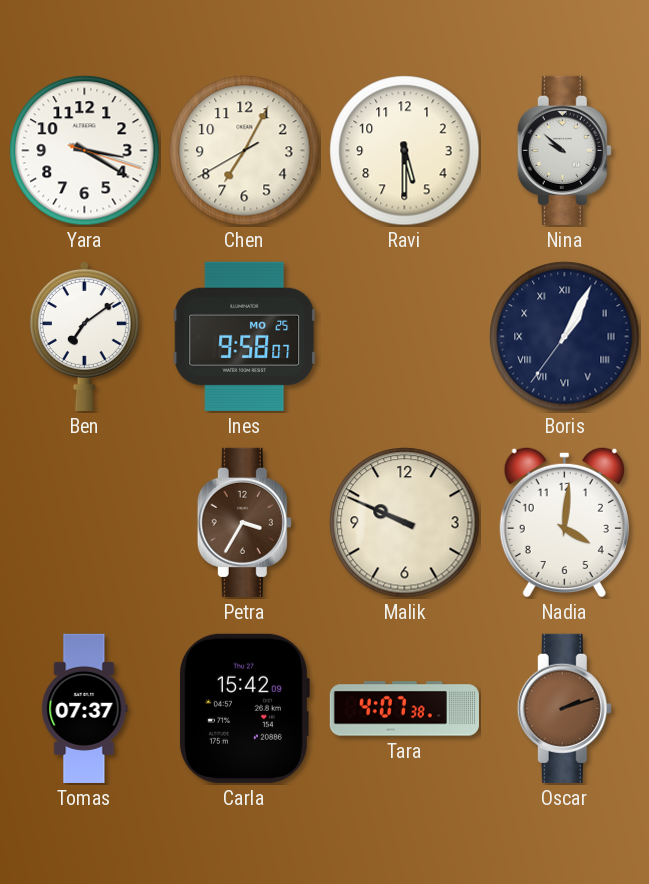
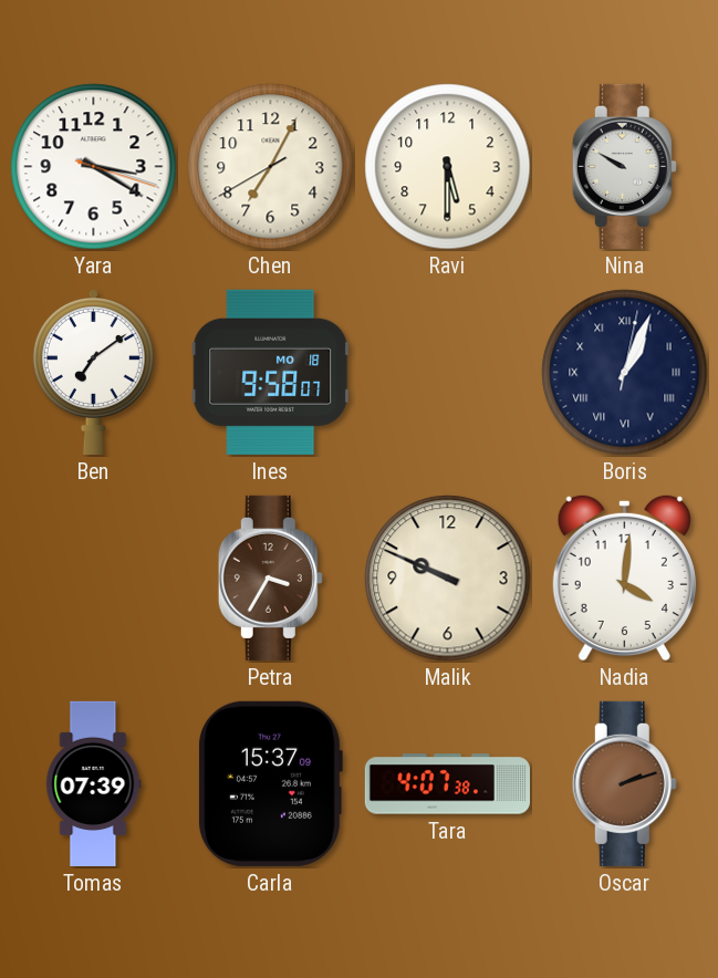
Nina: 9:52 -> 9:50
Ines date: MO 25 -> MO 18
Boris: 1:04:36 -> 1:04:02
Tomas: 07:37 -> 07:39
Carla: 15:42 -> 15:37
